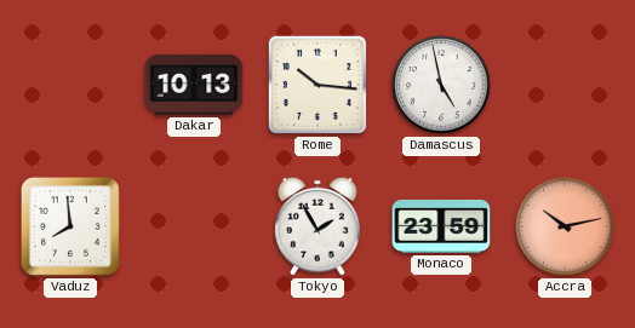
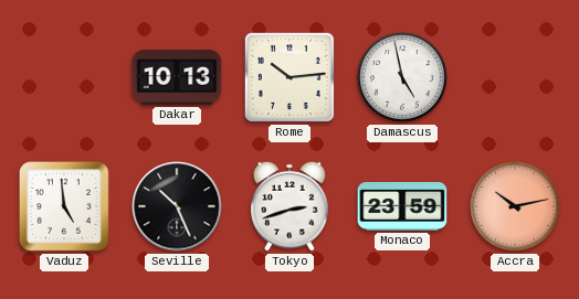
Rome: 10:16 -> 10:14
Vaduz: 7:59 -> 4:59
Seville: none -> 10:26
Tokyo: 1:55 -> 2:42
